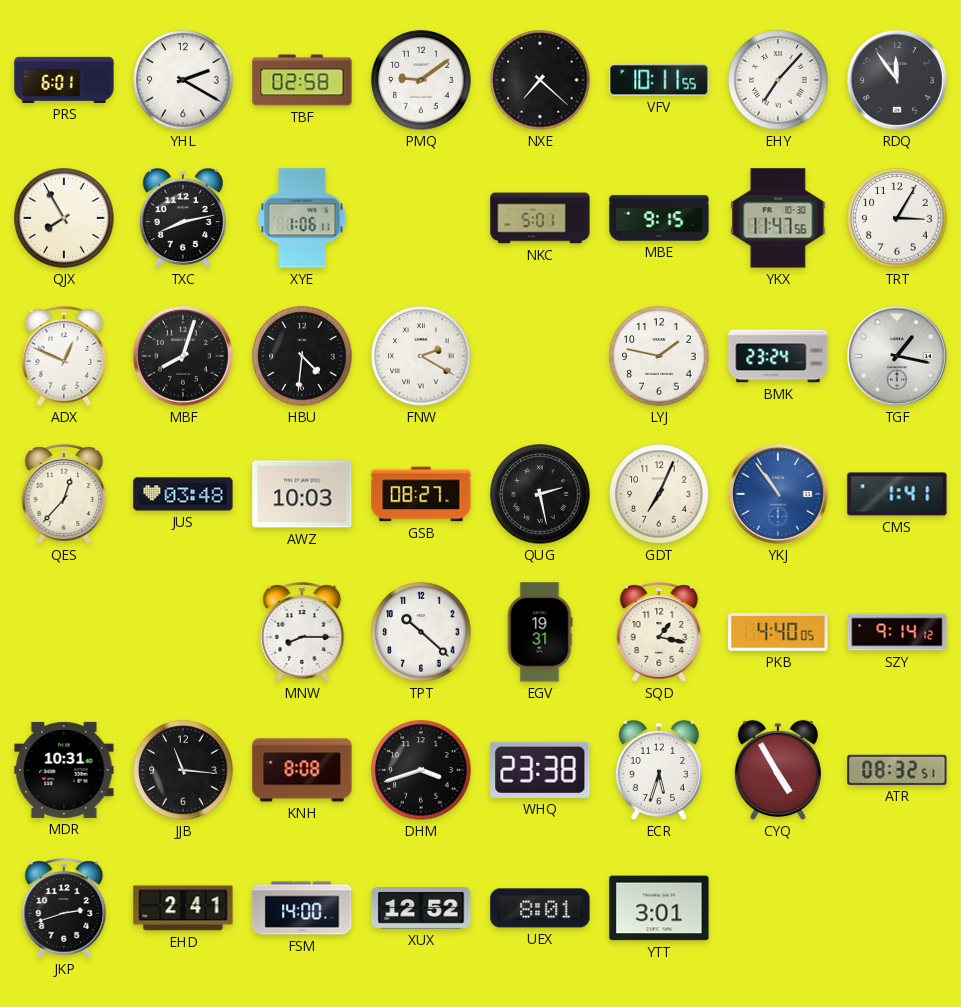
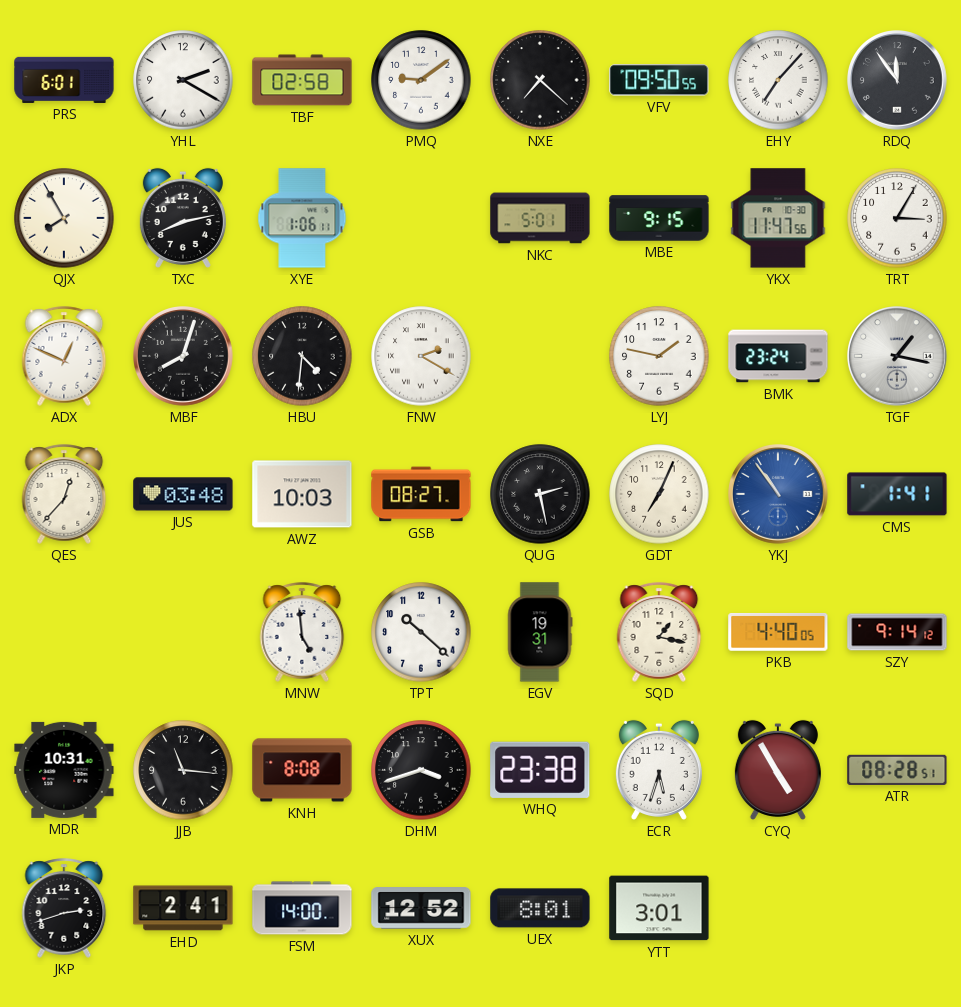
VFV: 10:11 -> 09:50
MNW: 8:15 -> 4:59
ATR: 08:32 -> 08:28
